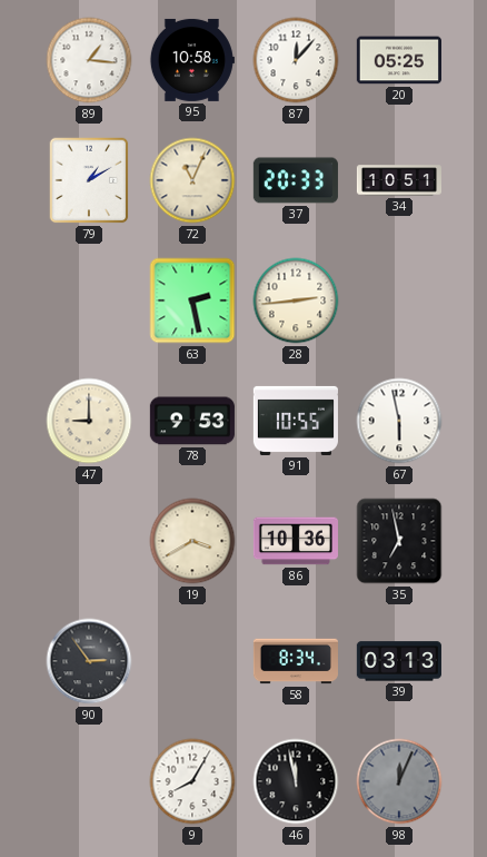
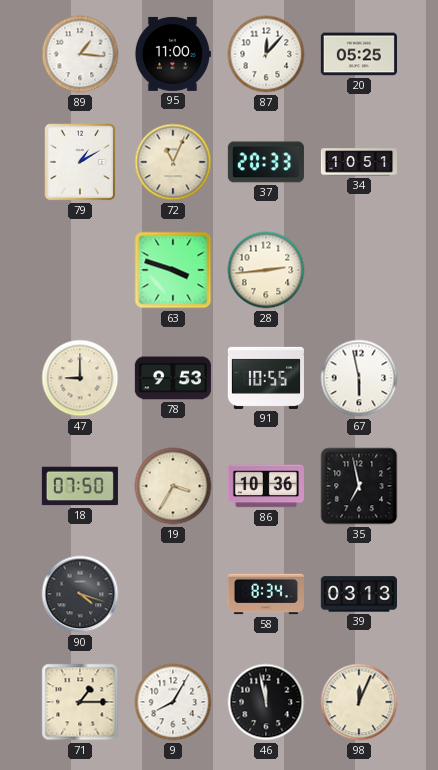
95: 10:58 -> 11:00
63: 2:28 -> 3:48
18: none -> 07:50
19: 3:40 -> 3:35
90: 2:54 -> 4:18
71: none -> 1:15
98 dial: grey -> cream
